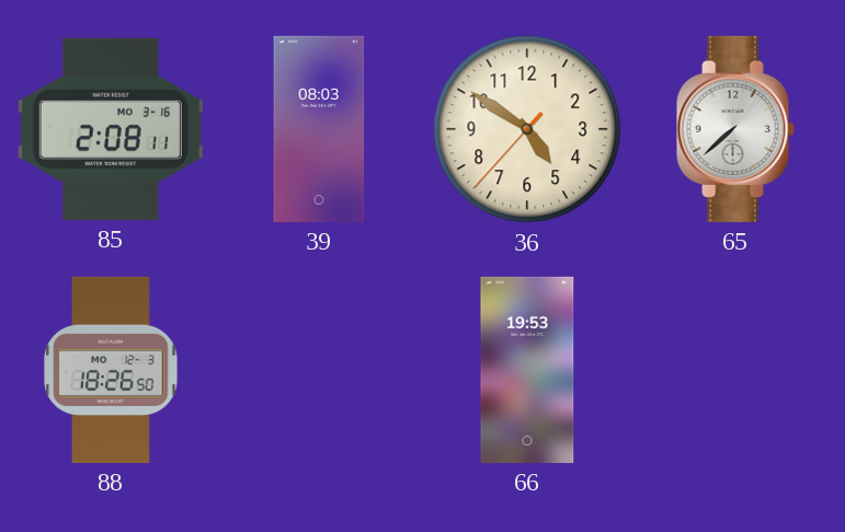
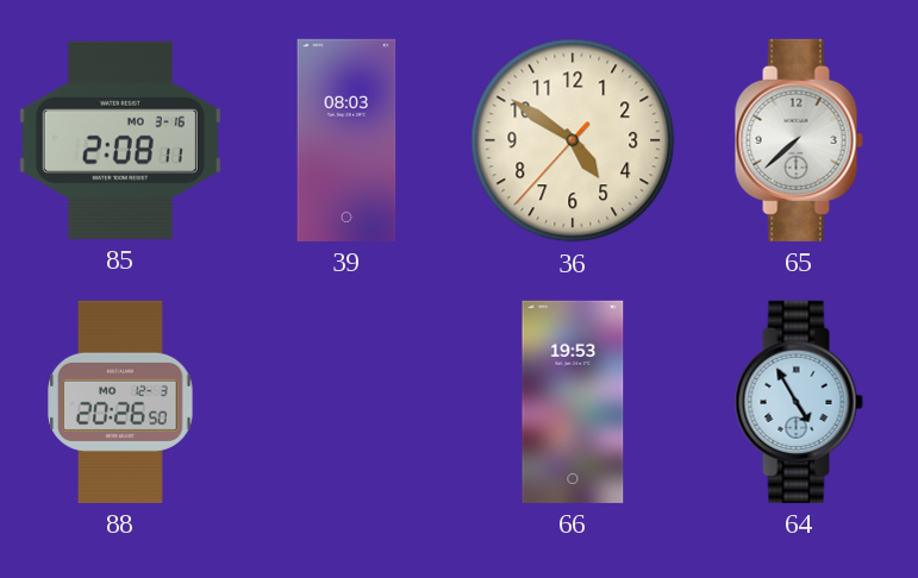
88: 18:26 -> 20:26
64: none -> 4:55
